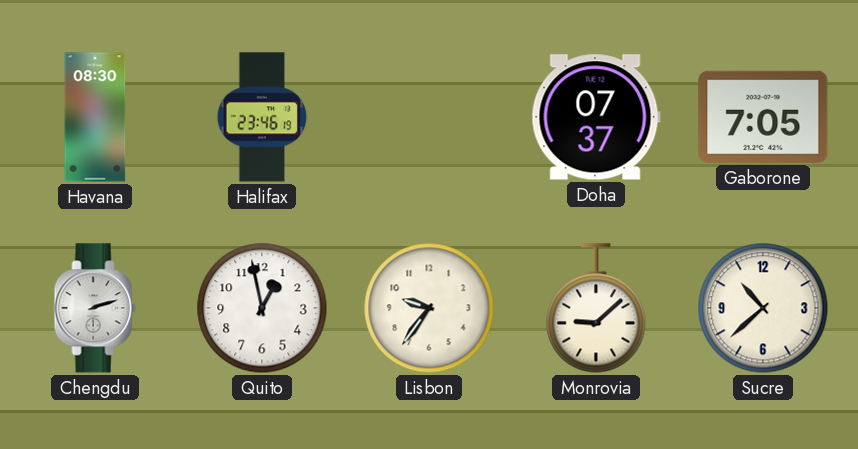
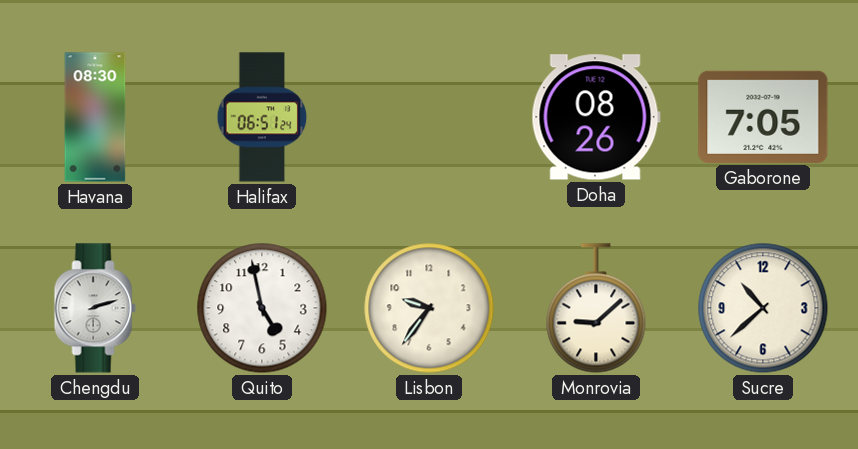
Halifax: 23:46 -> 06:51
Doha: 07:37 -> 08:26
Quito: 12:58 -> 4:58
